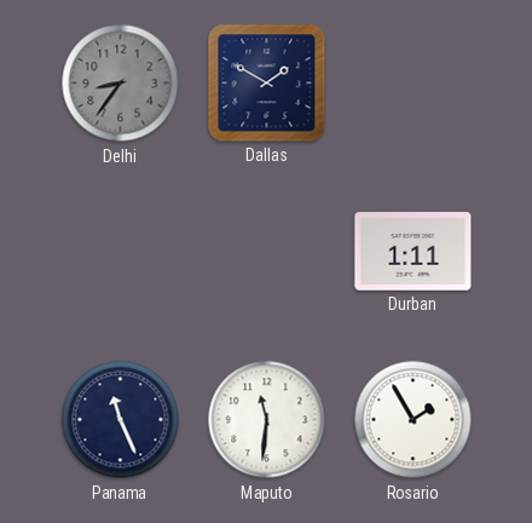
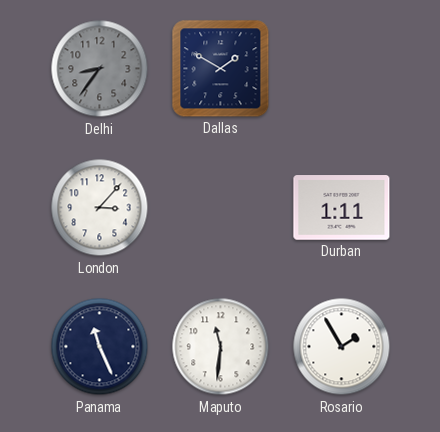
London: none -> 3:07
